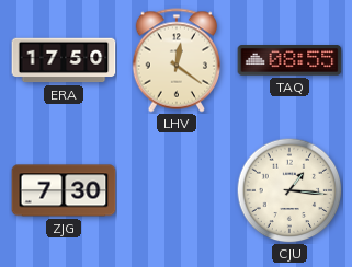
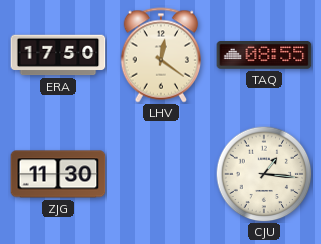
ZJG: 7:30 -> 11:30
